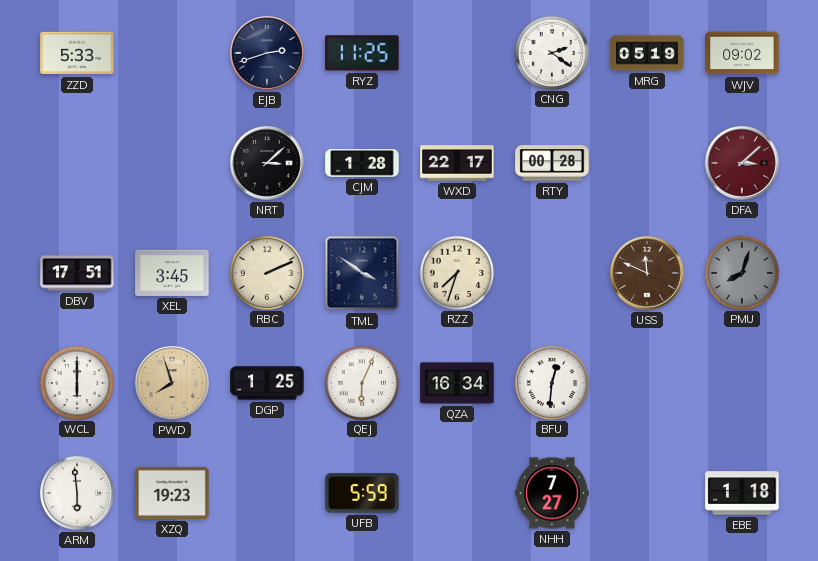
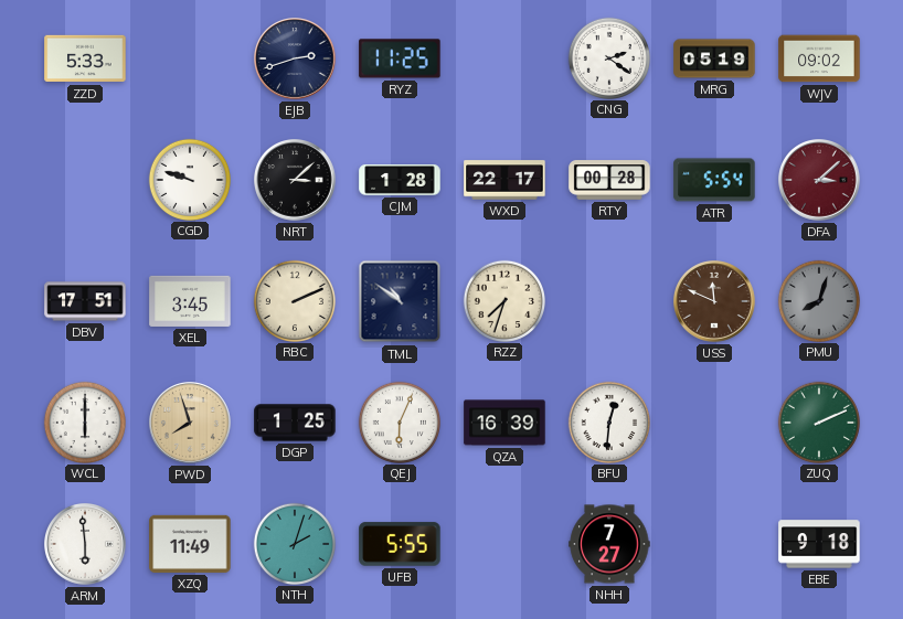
CGD: none -> 9:48
ATR: none -> 5:54
TML: 3:51 -> 10:51
QZA: 16:34 -> 16:39
ZUQ: none -> 2:11
XZQ: 19:23 -> 11:49
NTH: none -> 2:03
UFB: 5:59 -> 5:55
EBE: 1:18 -> 9:18
